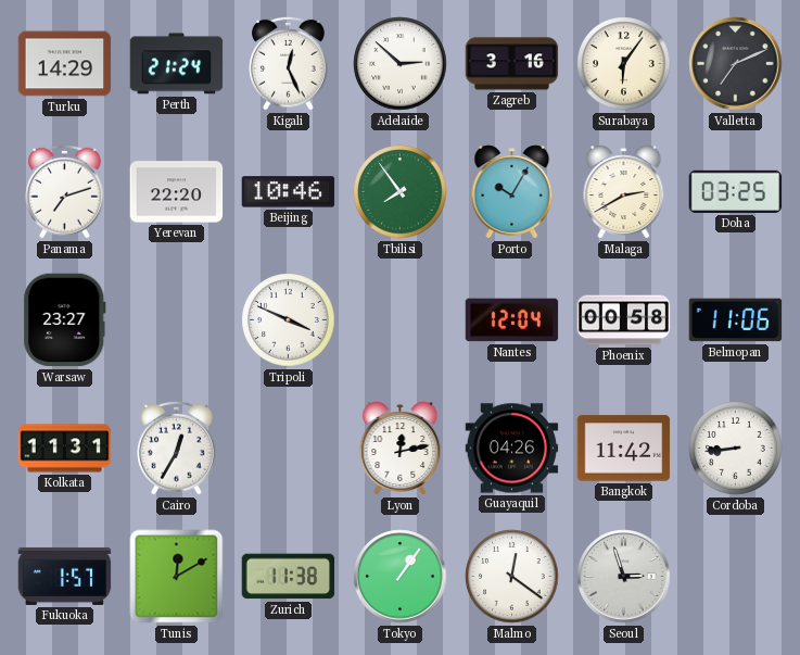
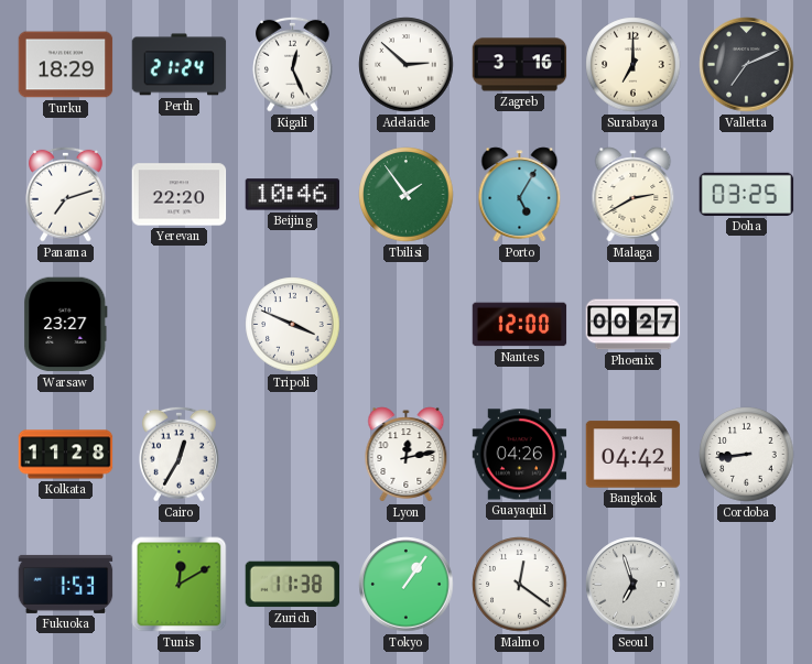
Turku: 14:29 -> 18:29
Surabaya: 6:06 -> 7:00
Tbilisi: 7:54 -> 1:54
Porto: 10:05 -> 5:05
Nantes: 12:04 -> 12:00
Phoenix: 00:58 -> 00:27
Belmopan: 11:06 -> none
Kolkata: 11:31 -> 11:28
Bangkok: 11:42 -> 04:42
Fukuoka: 1:57 -> 1:53
Seoul: 2:57 -> 6:57
